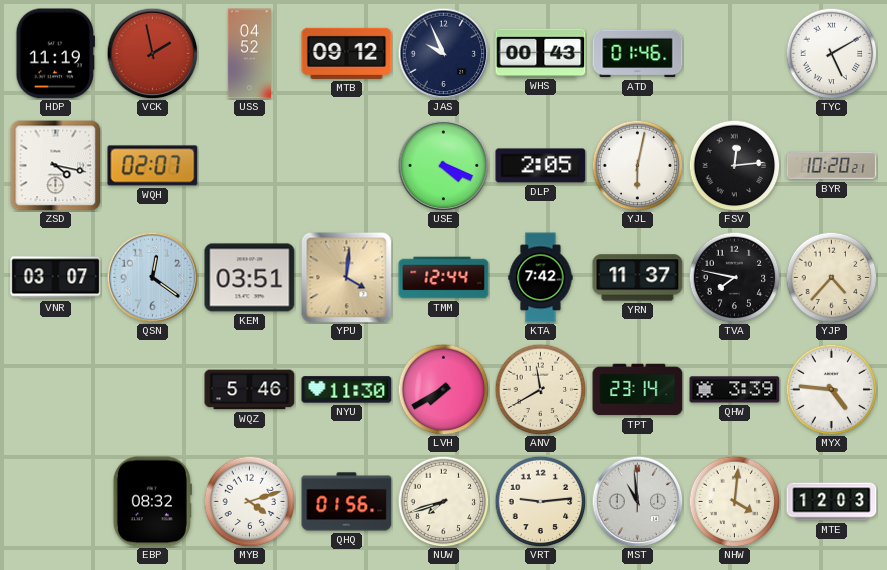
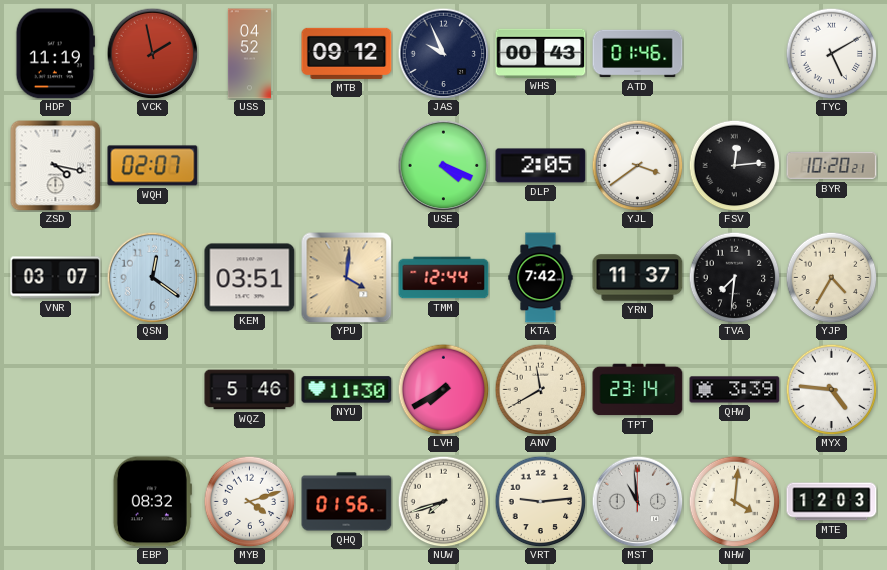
YJL: 6:02 -> 3:39
TVA: 7:47 -> 7:31
YJP: 4:37 -> 4:35
